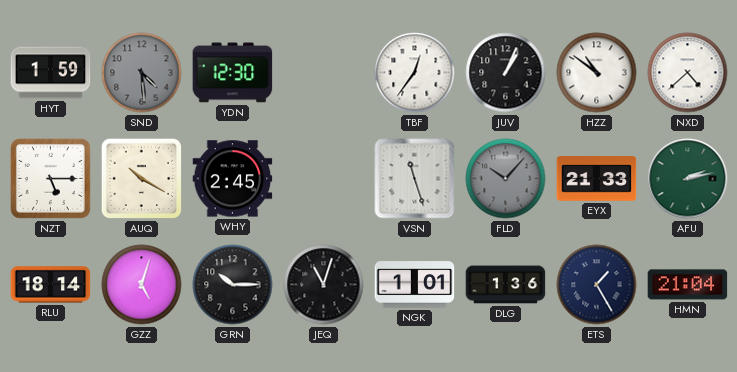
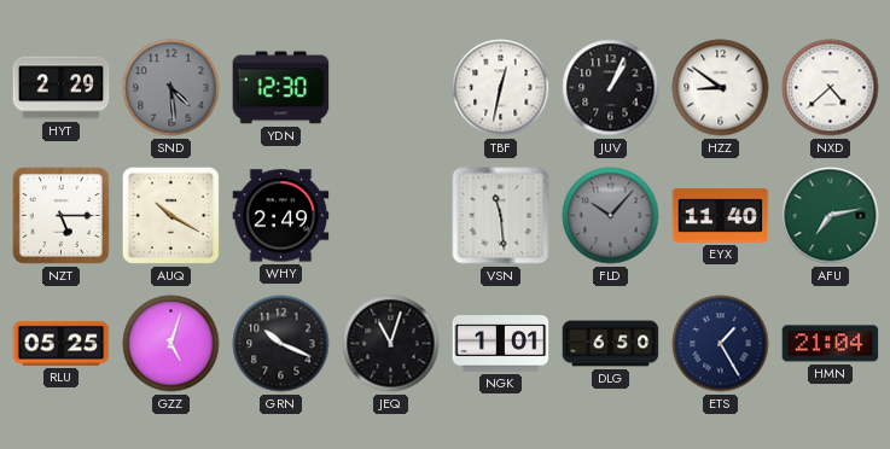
HYT: 1:59 -> 2:29
TBF: 12:36 -> 12:32
HZZ: 10:51 -> 8:51
WHY: 2:45 -> 2:49
VSN: 11:27 -> 11:29
EYX: 21:33 -> 11:40
AFU: 2:13 -> 7:13
RLU: 18:14 -> 05:25
GRN: 10:15 -> 10:19
DLG: 1:36 -> 6:50
